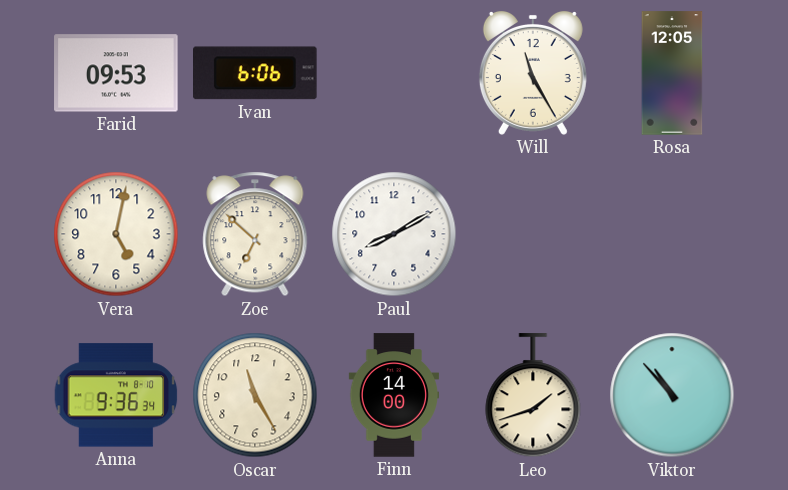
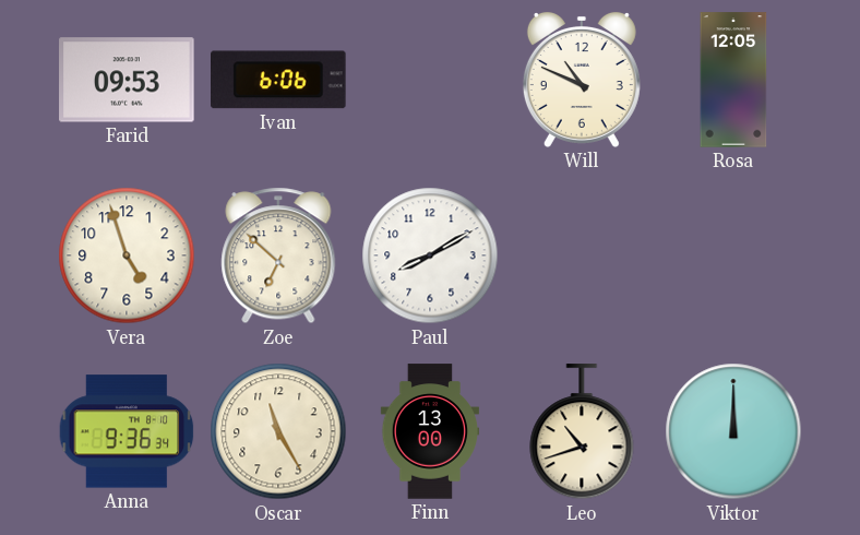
Will: 11:25 -> 10:49
Vera: 5:02 -> 4:57
Finn: 14:00 -> 13:00
Leo: 1:42 -> 10:42
Viktor: 10:53 -> 12:00
